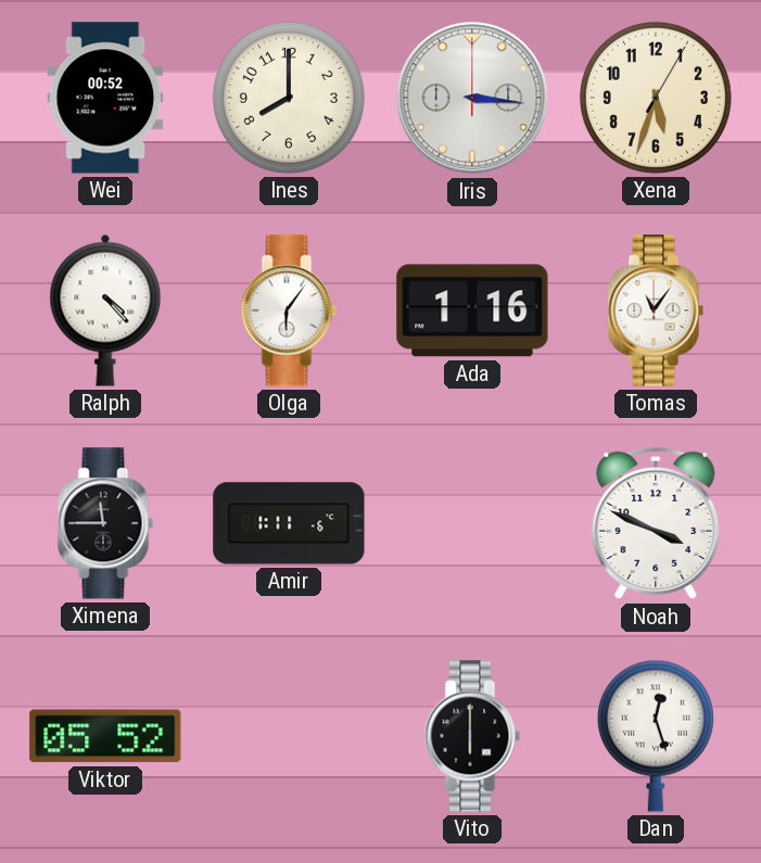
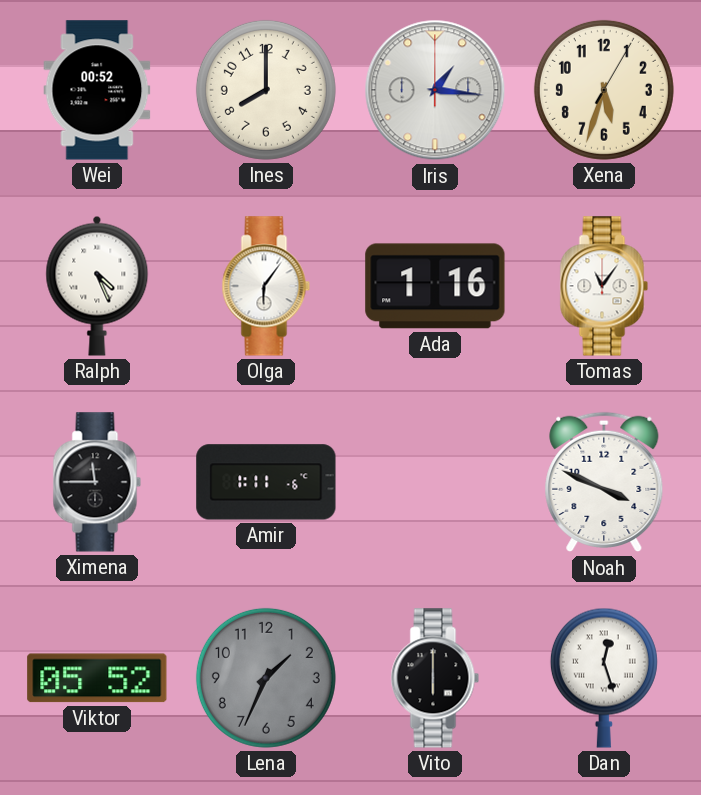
Iris: 3:16 -> 1:16
Ralph: 4:23 -> 4:26
Lena: none -> 1:34
